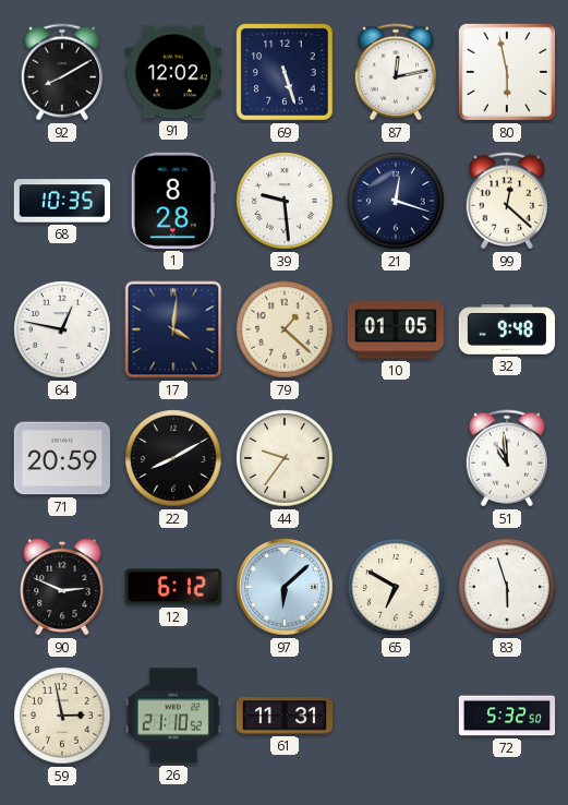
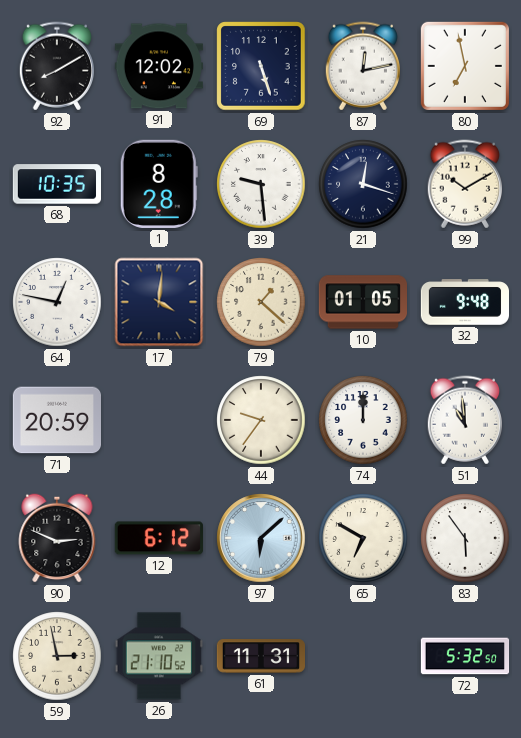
80: 5:58 -> 6:58
99: 12:22 -> 10:10
22: 8:10 -> none
74: none -> 12:00
83: 5:57 -> 5:54
